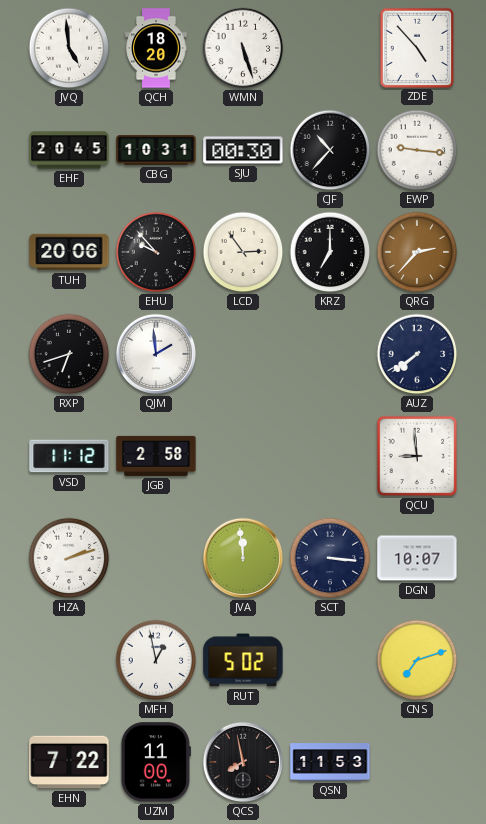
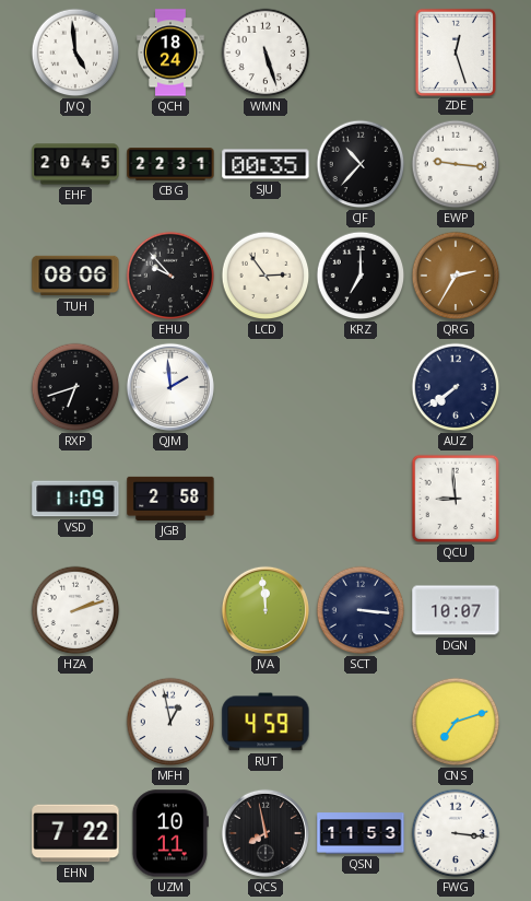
QCH: 18:20 -> 18:24
ZDE: 4:53 -> 12:27
CBG: 10:31 -> 22:31
SJU: 00:30 -> 00:35
TUH: 20:06 -> 08:06
QRG: 2:37 -> 2:35
VSD: 11:12 -> 11:09
RUT: 5:02 -> 4:59
UZM: 11:00 -> 10:11
FWG: none -> 3:16
